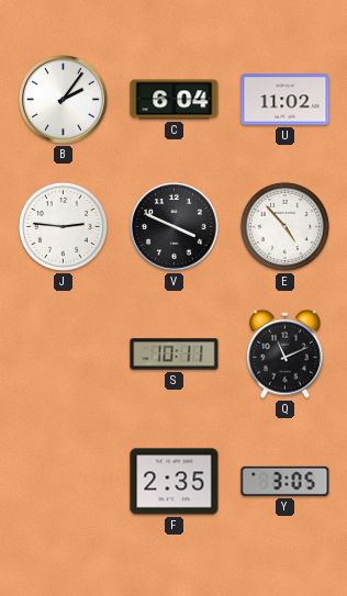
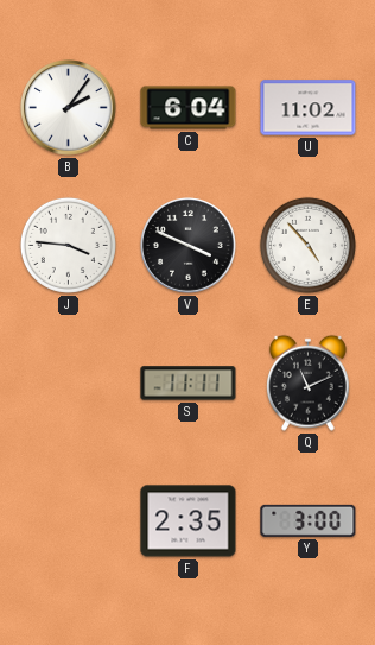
J: 2:46 -> 3:46
S: 10:11 -> 11:11
Y: 3:05 -> 3:00
